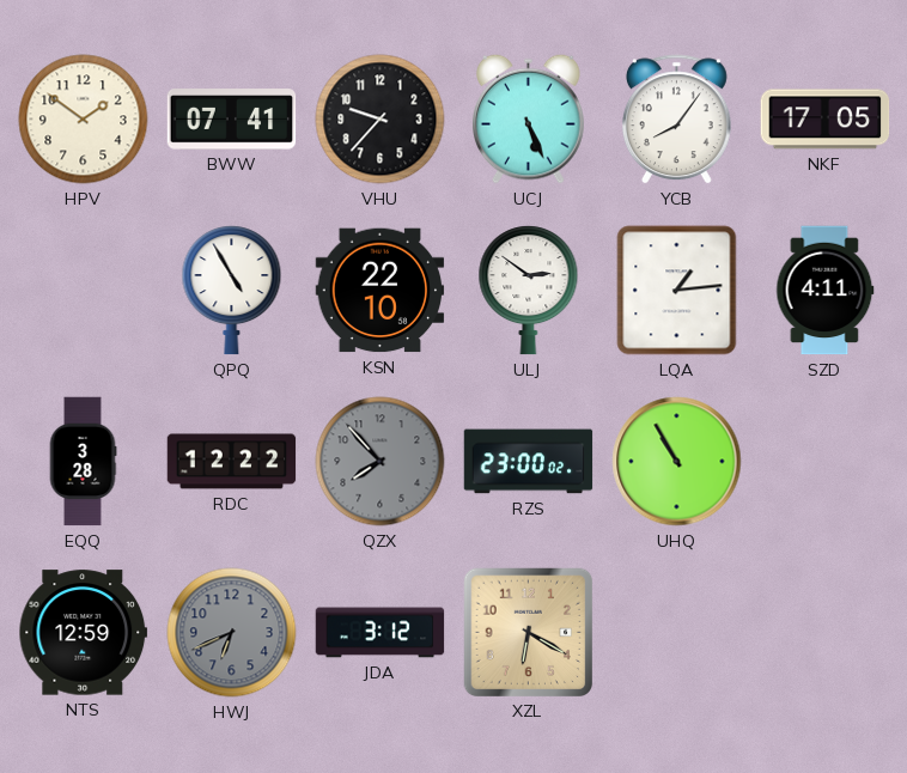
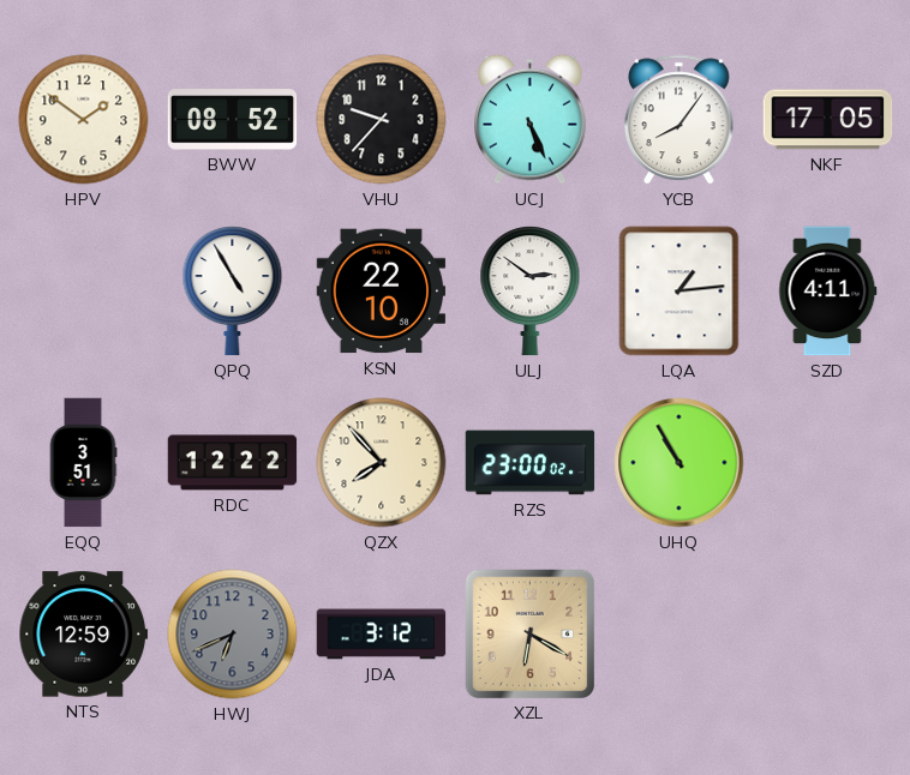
BWW: 07:41 -> 08:52
EQQ: 3:28 -> 3:51
QZX dial: grey -> cream
